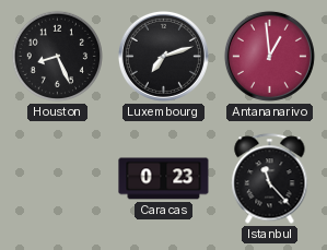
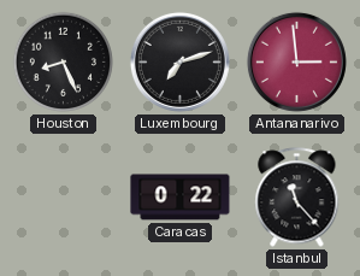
Antananarivo: 12:59 -> 2:59
Caracas: 0:23 -> 0:22
